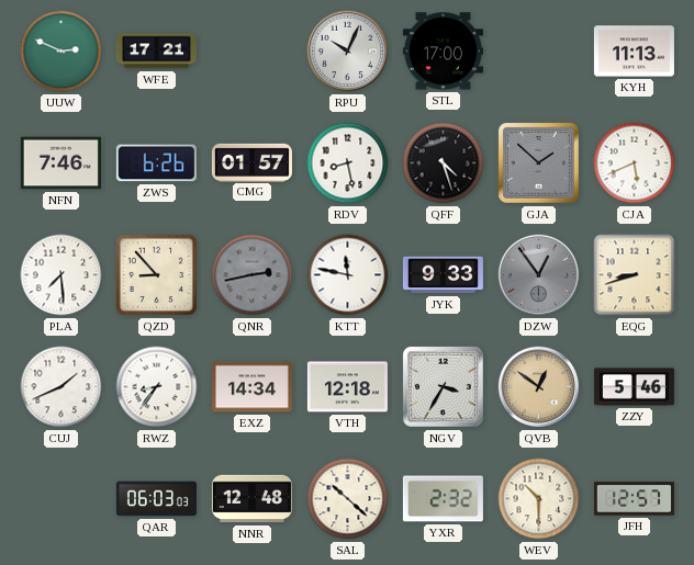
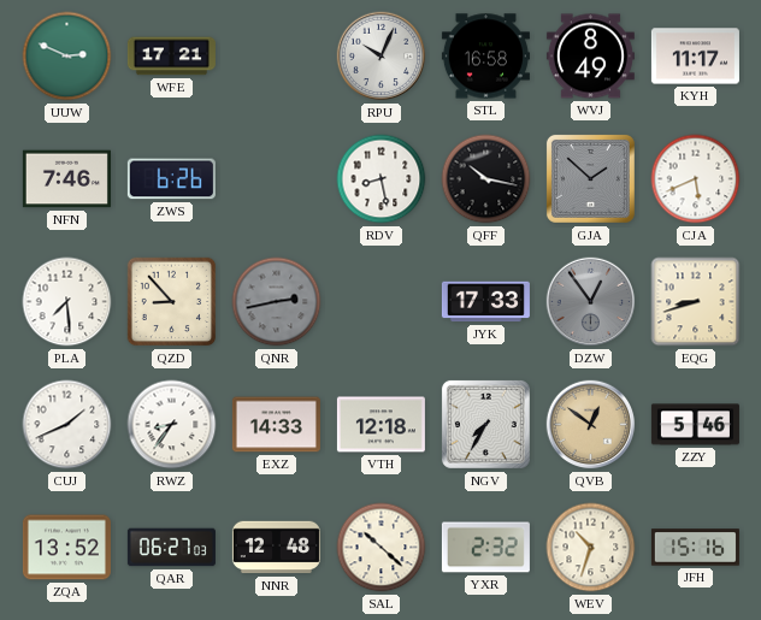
STL: 17:00 -> 16:58
WVJ: none -> 8:49
KYH: 11:13 -> 11:17
CMG: 01:57 -> none
QFF: 4:27 -> 10:17
KTT: 11:47 -> none
JYK: 9:33 -> 17:33
EXZ: 14:34 -> 14:33
NGV: 3:35 -> 7:35
ZQA: none -> 13:52
QAR: 06:03 -> 06:27
WEV: 10:30 -> 10:33
JFH: 12:57 -> 15:16
